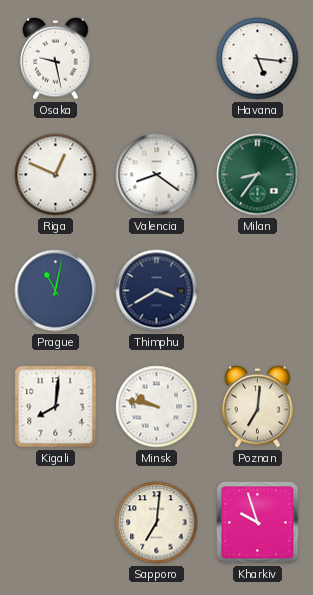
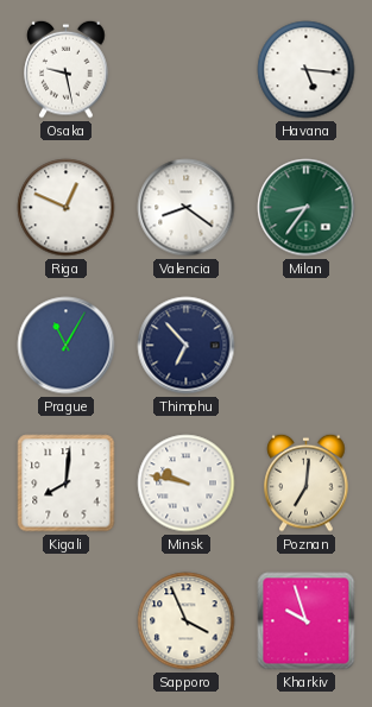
Prague: 11:02 -> 11:05
Thimphu: 3:40 -> 6:53
Sapporo: 7:01 -> 3:56
